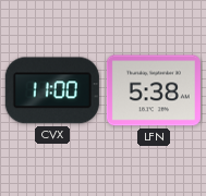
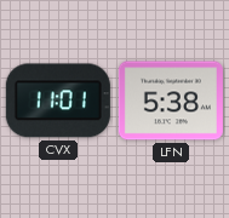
CVX: 11:00 -> 11:01
